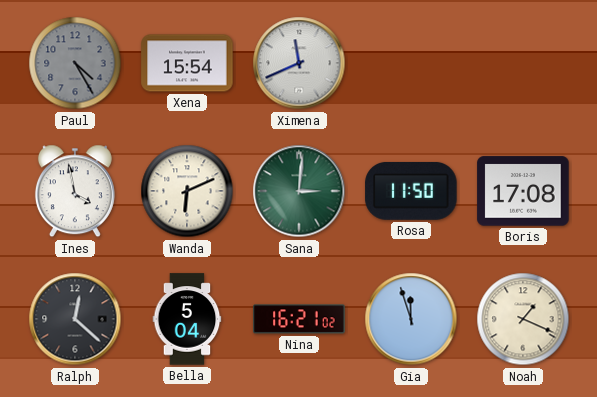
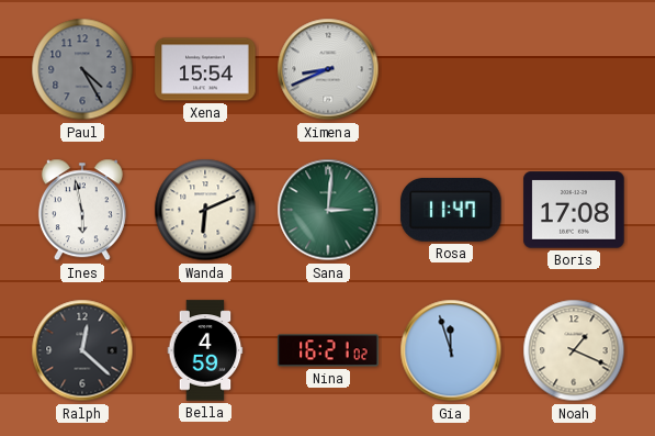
Ximena: 11:41 -> 8:41
Ines: 3:58 -> 5:58
Rosa: 11:50 -> 11:47
Bella: 5:04 -> 4:59
